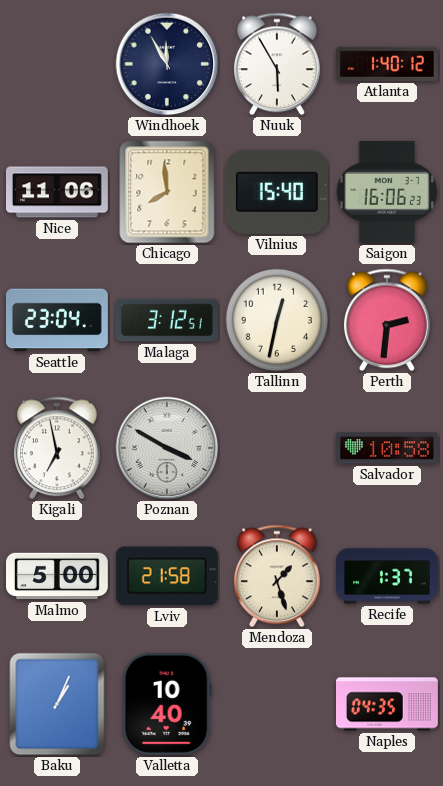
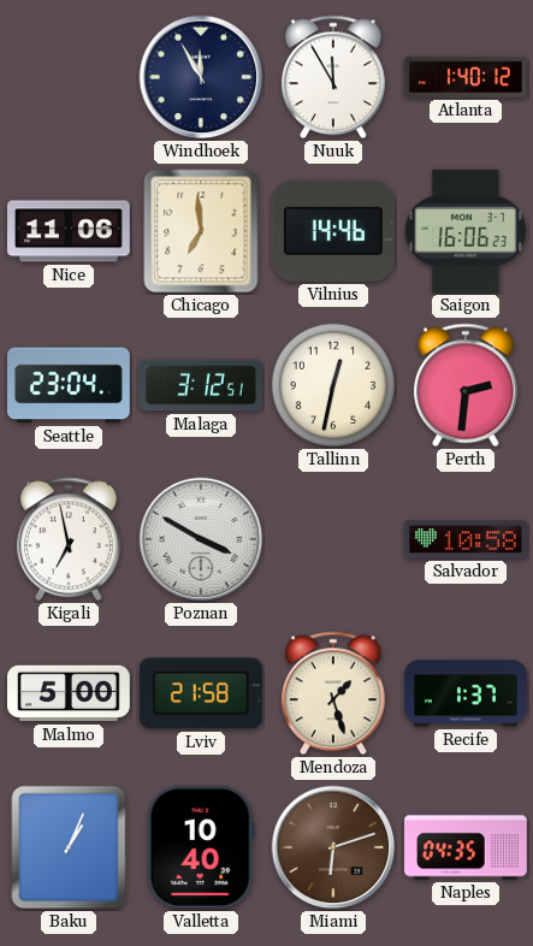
Nuuk: 5:55 -> 11:55
Chicago: 7:59 -> 6:59
Vilnius: 15:40 -> 14:46
Miami: none -> 6:12
